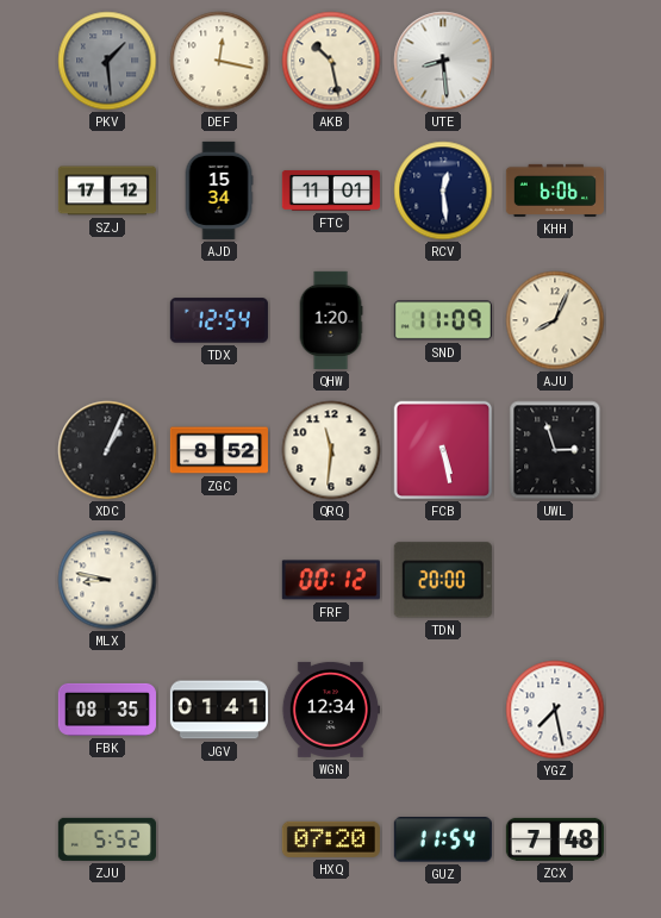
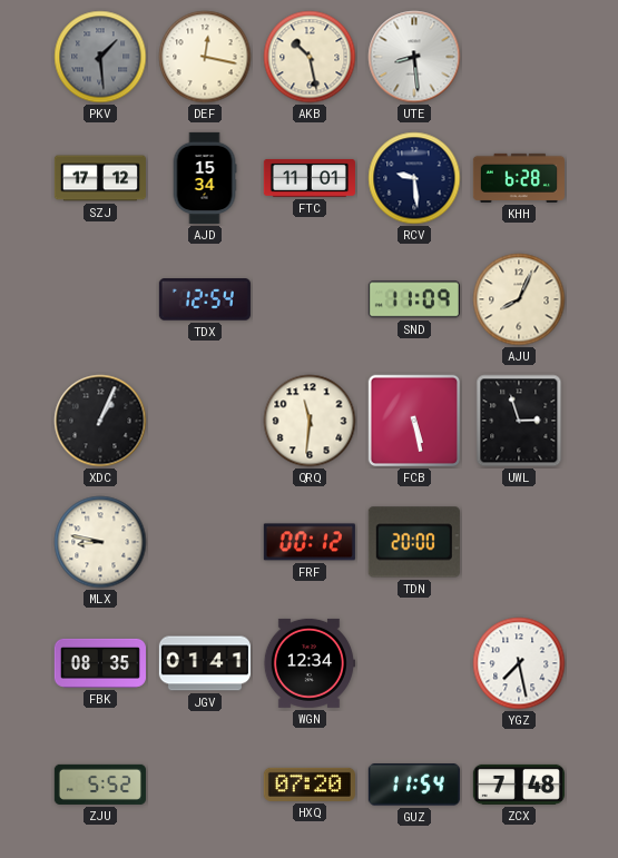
RCV: 12:29 -> 9:29
KHH: 6:06 -> 6:28
QHW: 1:20 -> none
ZGC: 8:52 -> none
